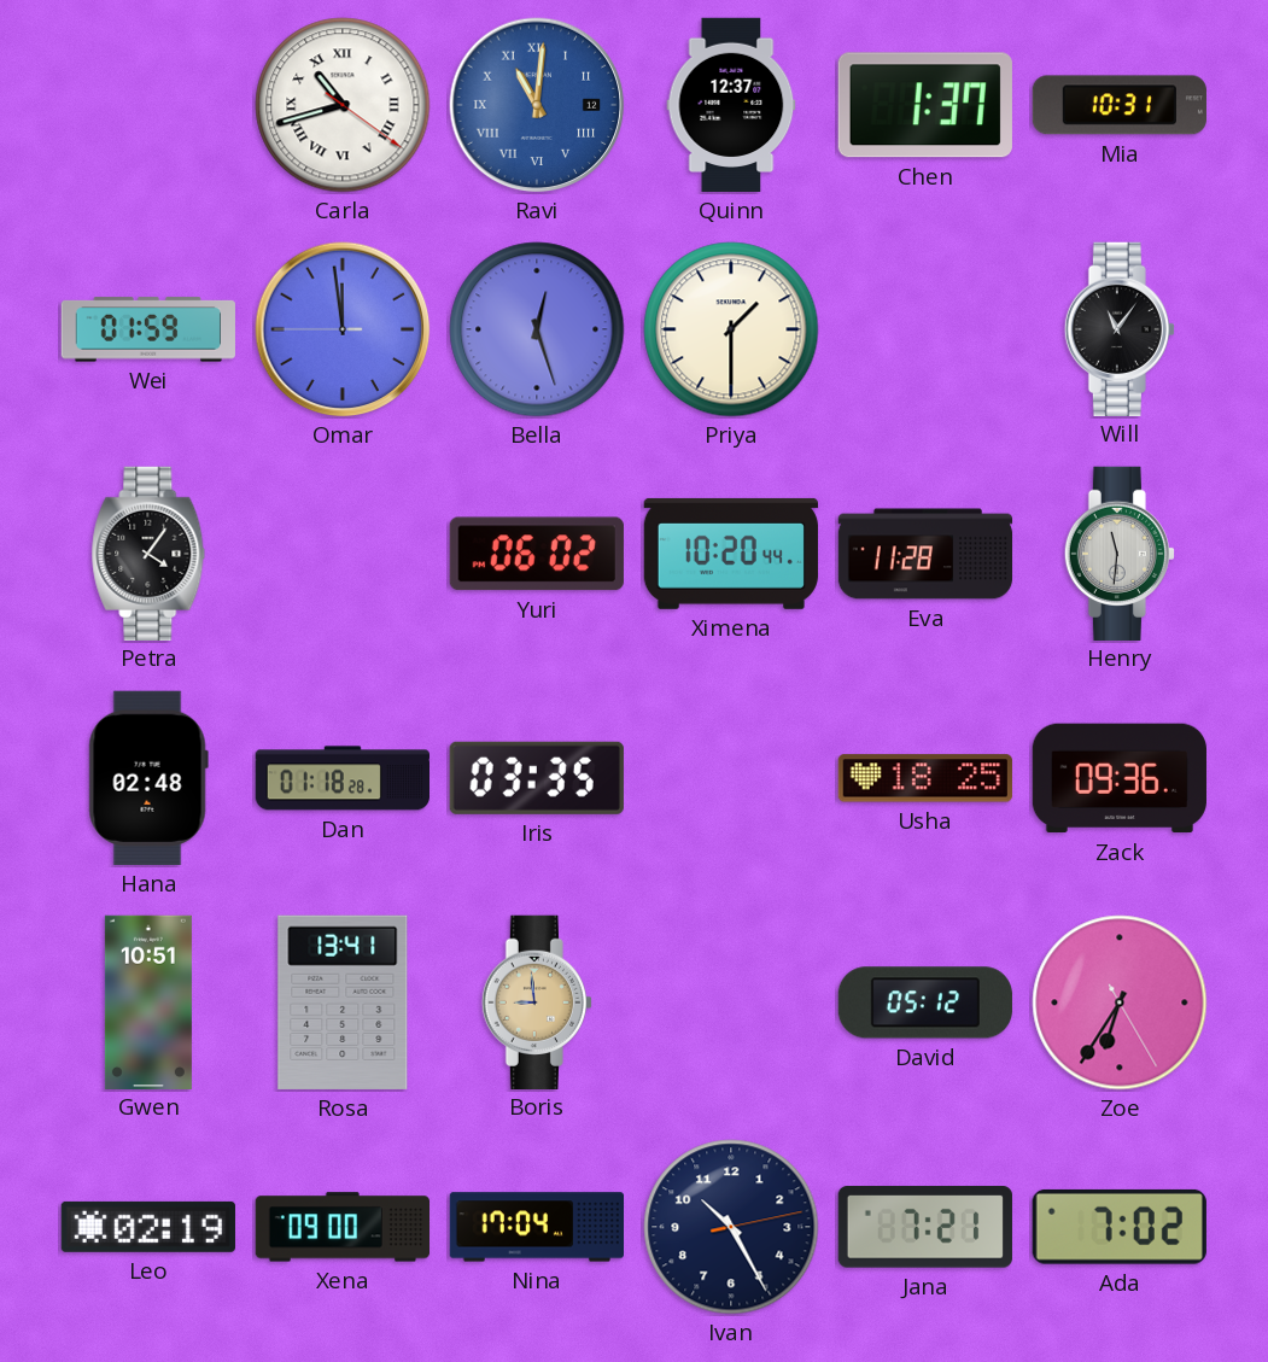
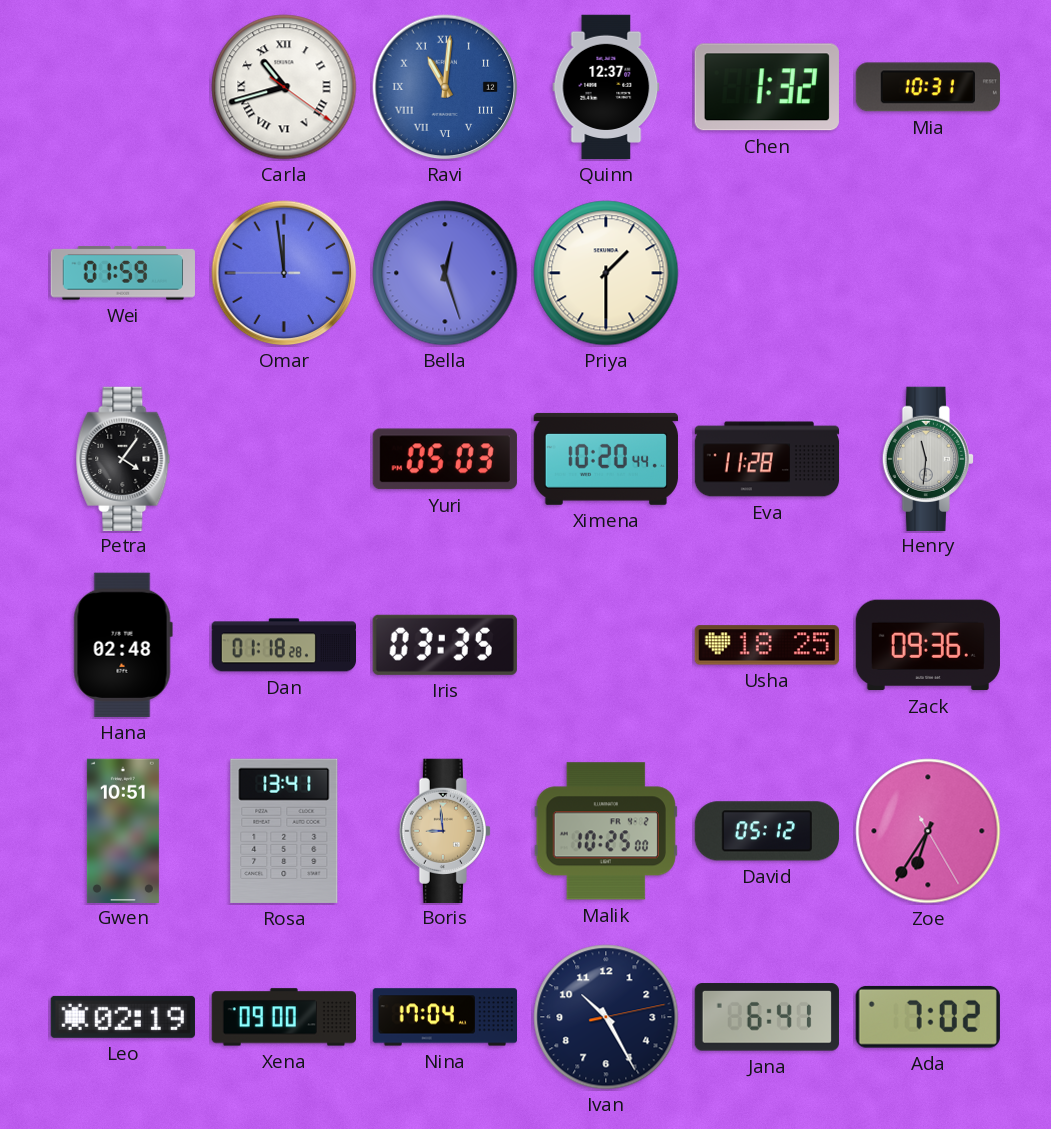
Chen: 1:37 -> 1:32
Will: 11:06 -> none
Yuri: 06:02 -> 05:03
Malik: none -> 10:25
Jana: 7:21 -> 6:41
